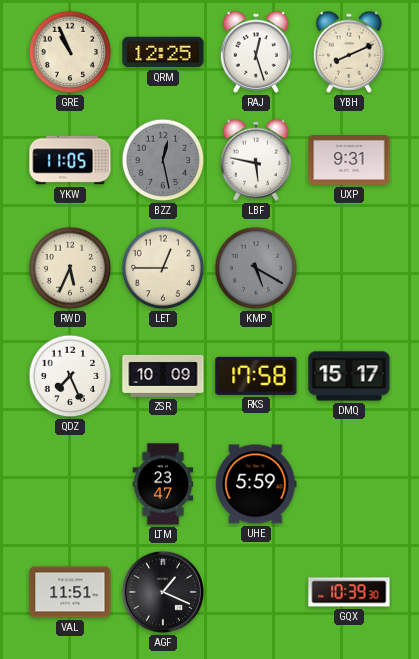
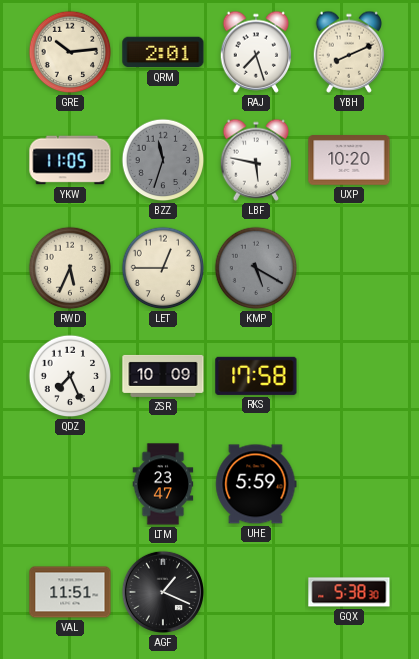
GRE: 10:56 -> 10:14
QRM: 12:25 -> 2:01
RAJ: 12:27 -> 7:27
BZZ: 12:28 -> 11:33
UXP: 9:31 -> 10:20
DMQ: 15:17 -> none
GQX: 10:39 -> 5:38
